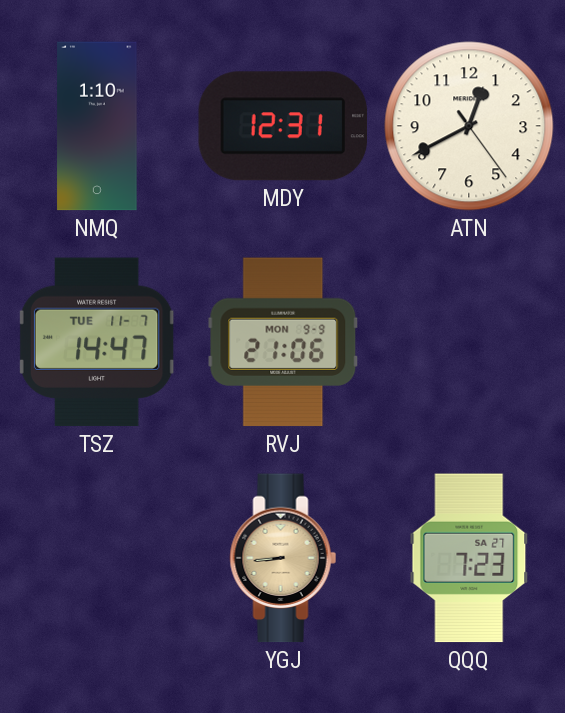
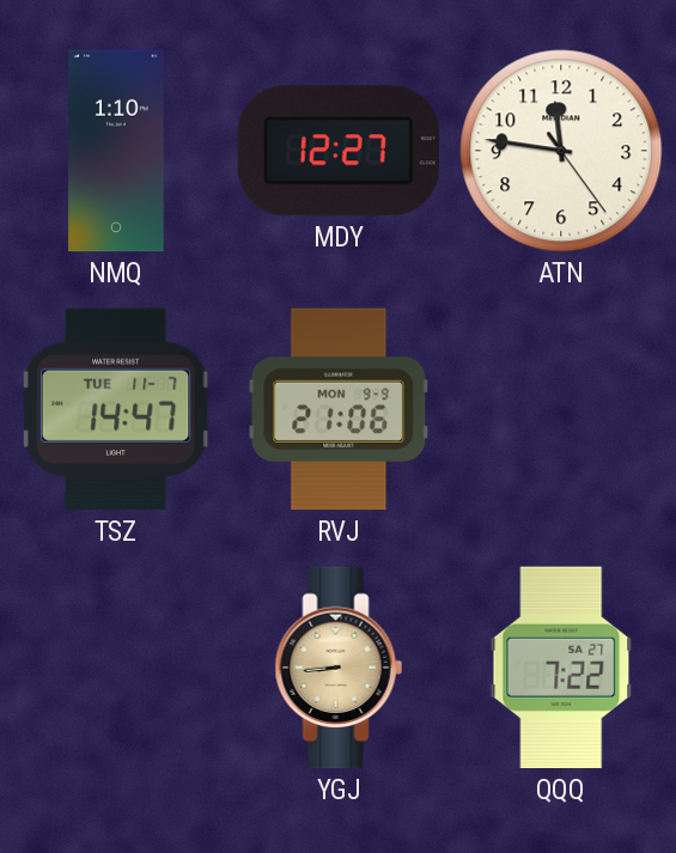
MDY: 12:31 -> 12:27
ATN: 12:40 -> 11:46
QQQ: 7:23 -> 7:22
